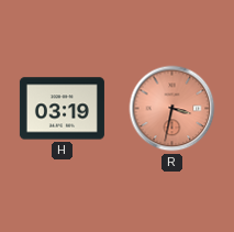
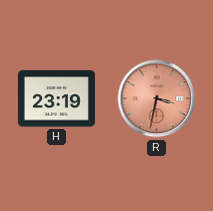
H: 03:19 -> 23:19
